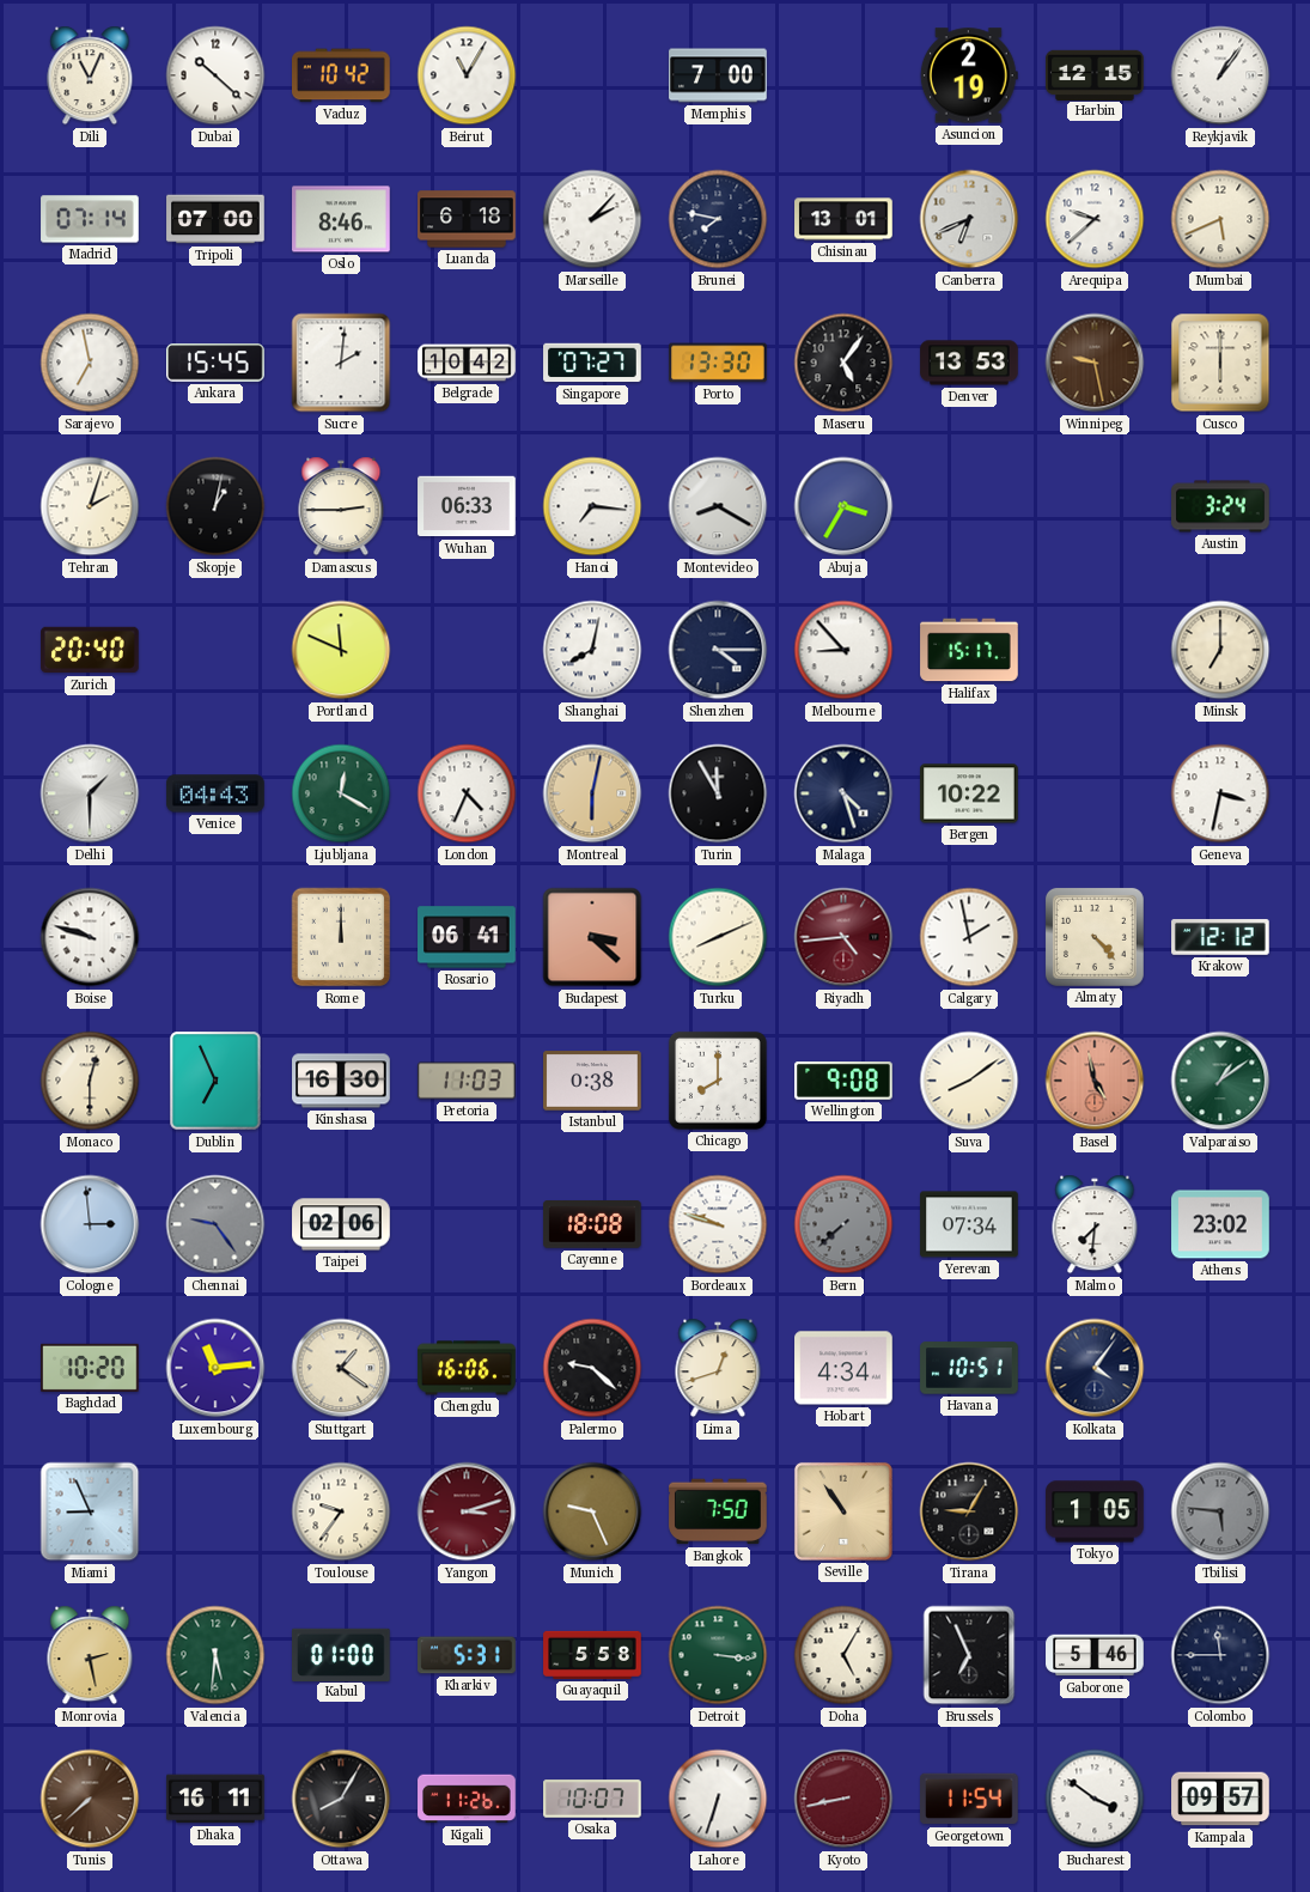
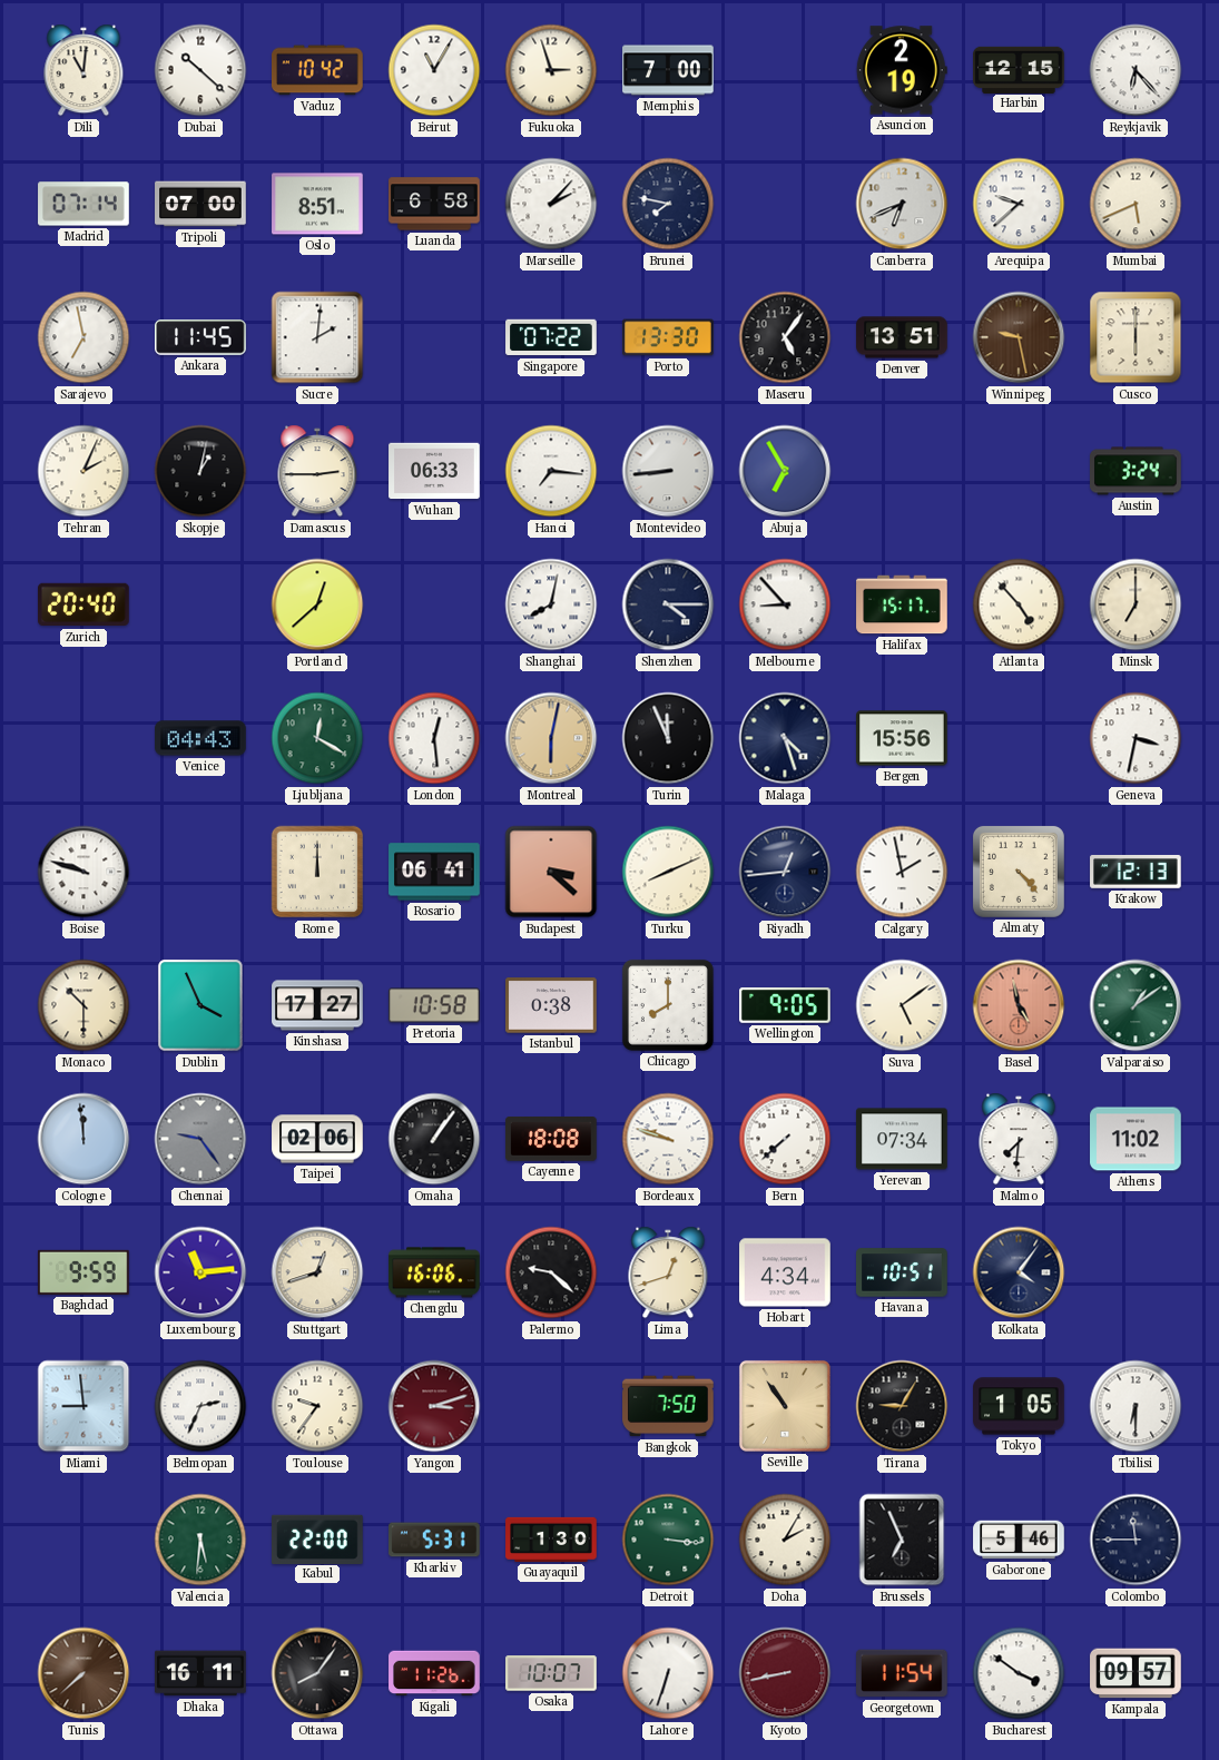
Dili: 11:04 -> 11:01
Fukuoka: none -> 2:57
Reykjavik: 1:06 -> 6:23
Oslo: 8:46 -> 8:51
Luanda: 6:18 -> 6:58
Chisinau: 13:01 -> none
Ankara: 15:45 -> 11:45
Belgrade: 10:42 -> none
Singapore: 07:27 -> 07:22
Denver: 13:53 -> 13:51
Tehran: 2:03 -> 2:04
Montevideo: 8:20 -> 8:44
Abuja: 3:35 -> 6:55
Portland: 11:49 -> 12:38
Atlanta: none -> 4:53
Delhi: 1:30 -> none
London: 4:34 -> 12:29
Turin: 11:55 -> 11:56
Bergen: 10:22 -> 15:56
Riyadh: 4:44 -> 12:44
Riyadh dial: burgundy -> navy
Krakow: 12:12 -> 12:13
Monaco: 12:30 -> 10:30
Dublin: 6:56 -> 3:56
Kinshasa: 16:30 -> 17:27
Pretoria: 11:03 -> 10:58
Wellington: 9:08 -> 9:05
Suva: 8:09 -> 5:09
Cologne: 2:59 -> 11:59
Omaha: none -> 1:06
Bern dial: grey -> white
Athens: 23:02 -> 11:02
Baghdad: 10:20 -> 9:59
Stuttgart: 1:21 -> 12:42
Miami: 8:56 -> 8:59
Belmopan: none -> 2:34
Munich: 9:26 -> none
Tbilisi: 5:46 -> 6:30
Tbilisi dial: grey -> white
Monrovia: 2:28 -> none
Kabul: 01:00 -> 22:00
Guayaquil: 5:58 -> 1:30
Doha: 5:05 -> 2:05
Ottawa: 8:05 -> 8:06
